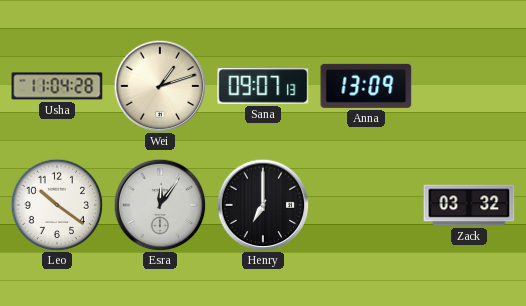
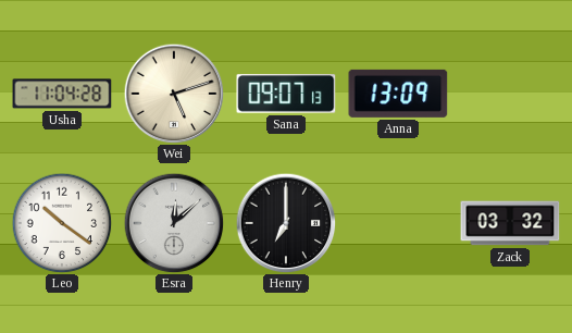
Wei: 1:12 -> 5:12
Esra: 12:06 -> 12:08
